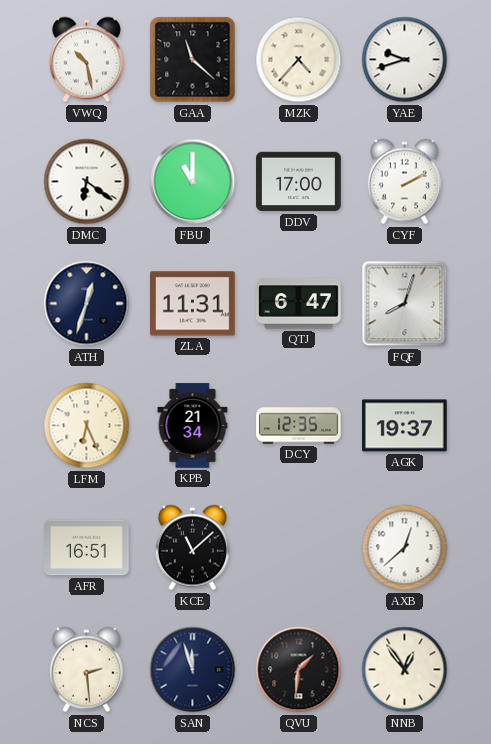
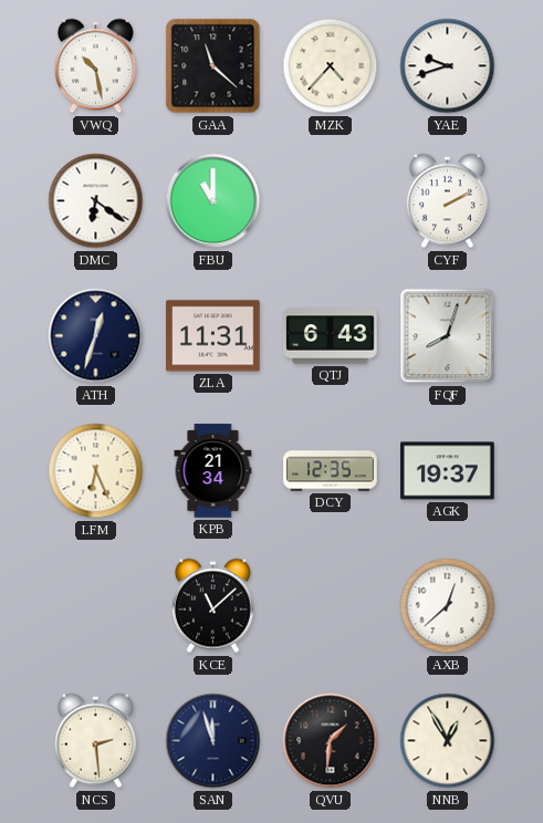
DDV: 17:00 -> none
QTJ: 6:47 -> 6:43
AFR: 16:51 -> none
NNB: 12:54 -> 12:55
